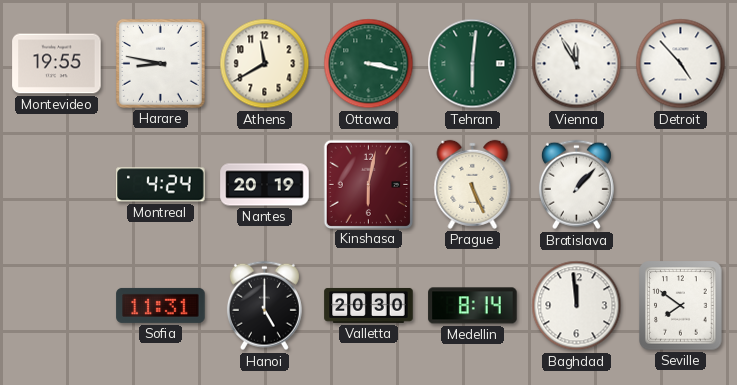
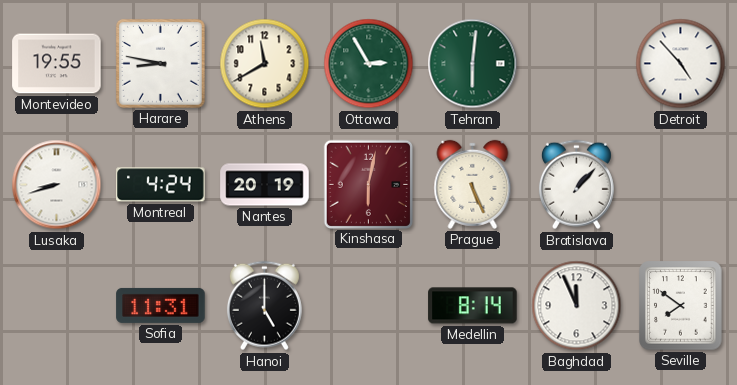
Ottawa: 3:17 -> 2:55
Vienna: 11:55 -> none
Lusaka: none -> 8:42
Valletta: 20:30 -> none
Baghdad: 11:59 -> 11:56
